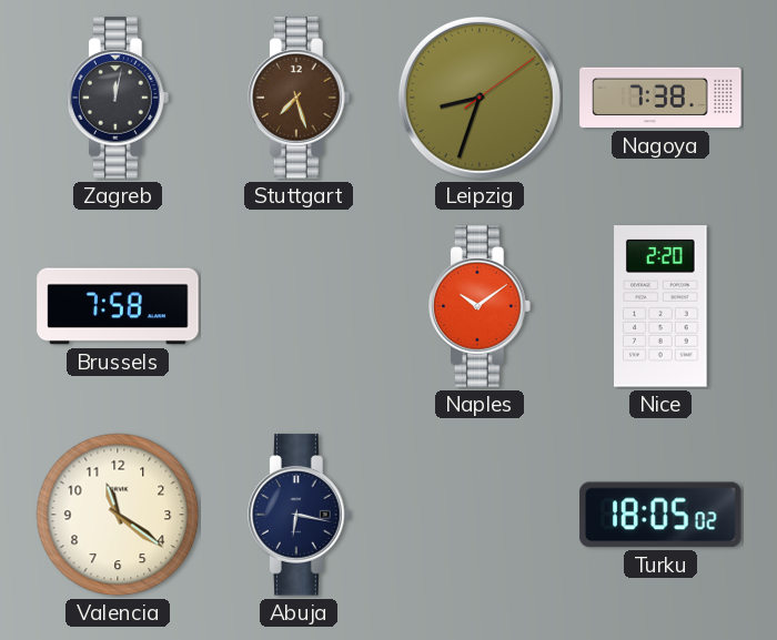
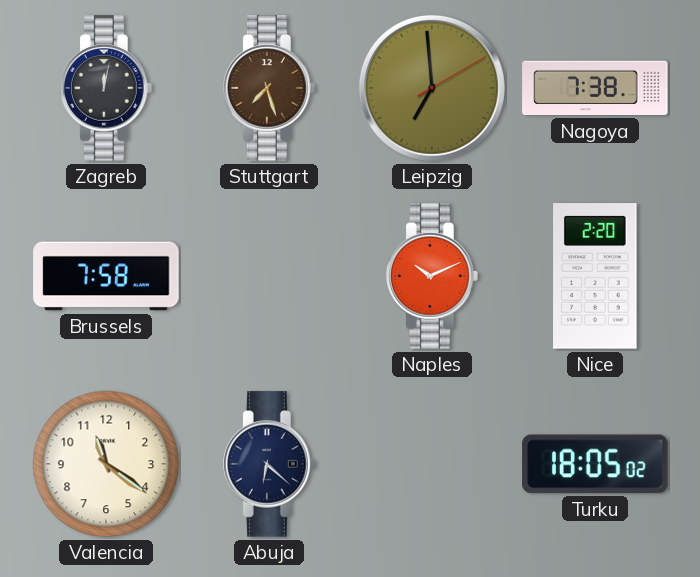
Leipzig: 8:33 -> 6:59
Naples: 10:09 -> 10:11
Abuja: 6:17 -> 6:22
